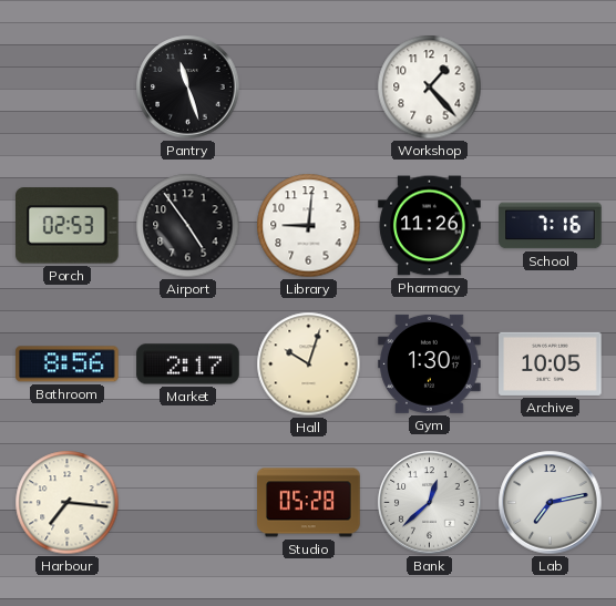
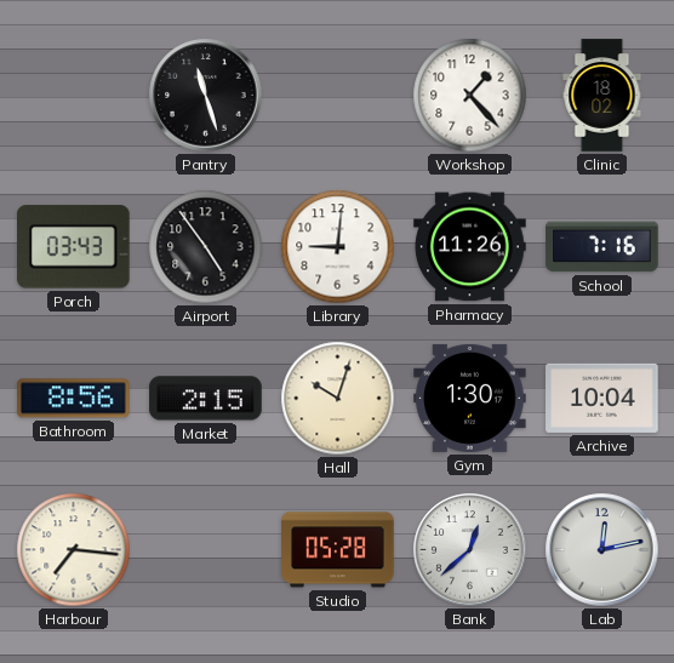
Clinic: none -> 18:02
Porch: 02:53 -> 03:43
Market: 2:17 -> 2:15
Archive: 10:05 -> 10:04
Lab: 7:13 -> 12:13
